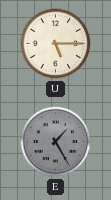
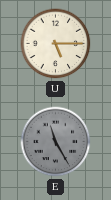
E: 1:25 -> 11:25
